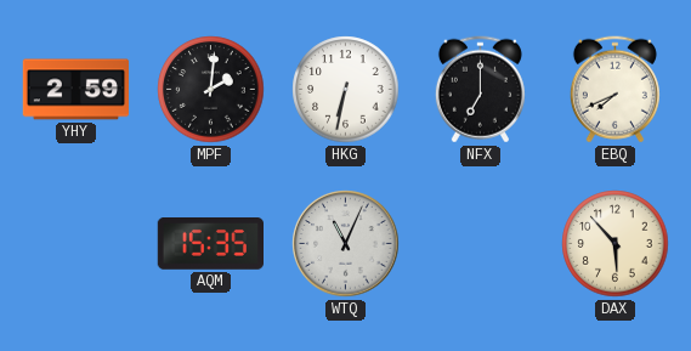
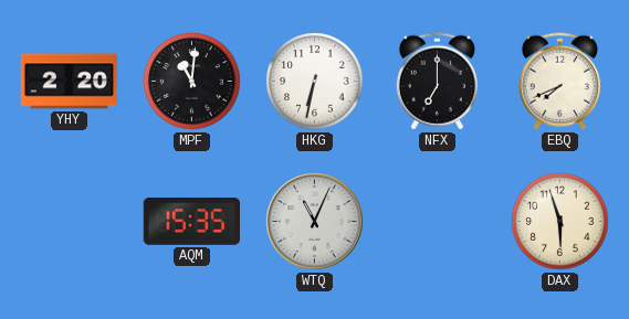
YHY: 2:59 -> 2:20
MPF: 2:01 -> 11:01
DAX: 5:53 -> 5:57
